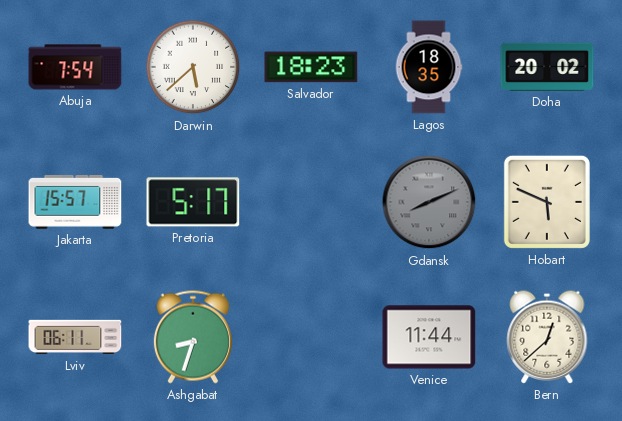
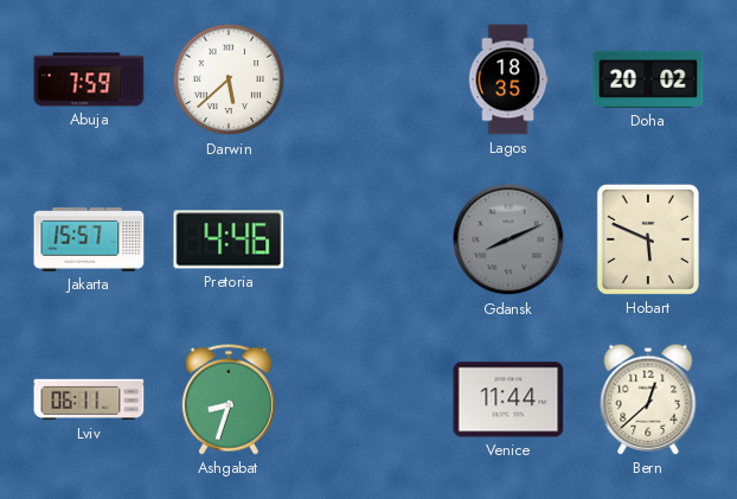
Abuja: 7:54 -> 7:59
Salvador: 18:23 -> none
Pretoria: 5:17 -> 4:46
